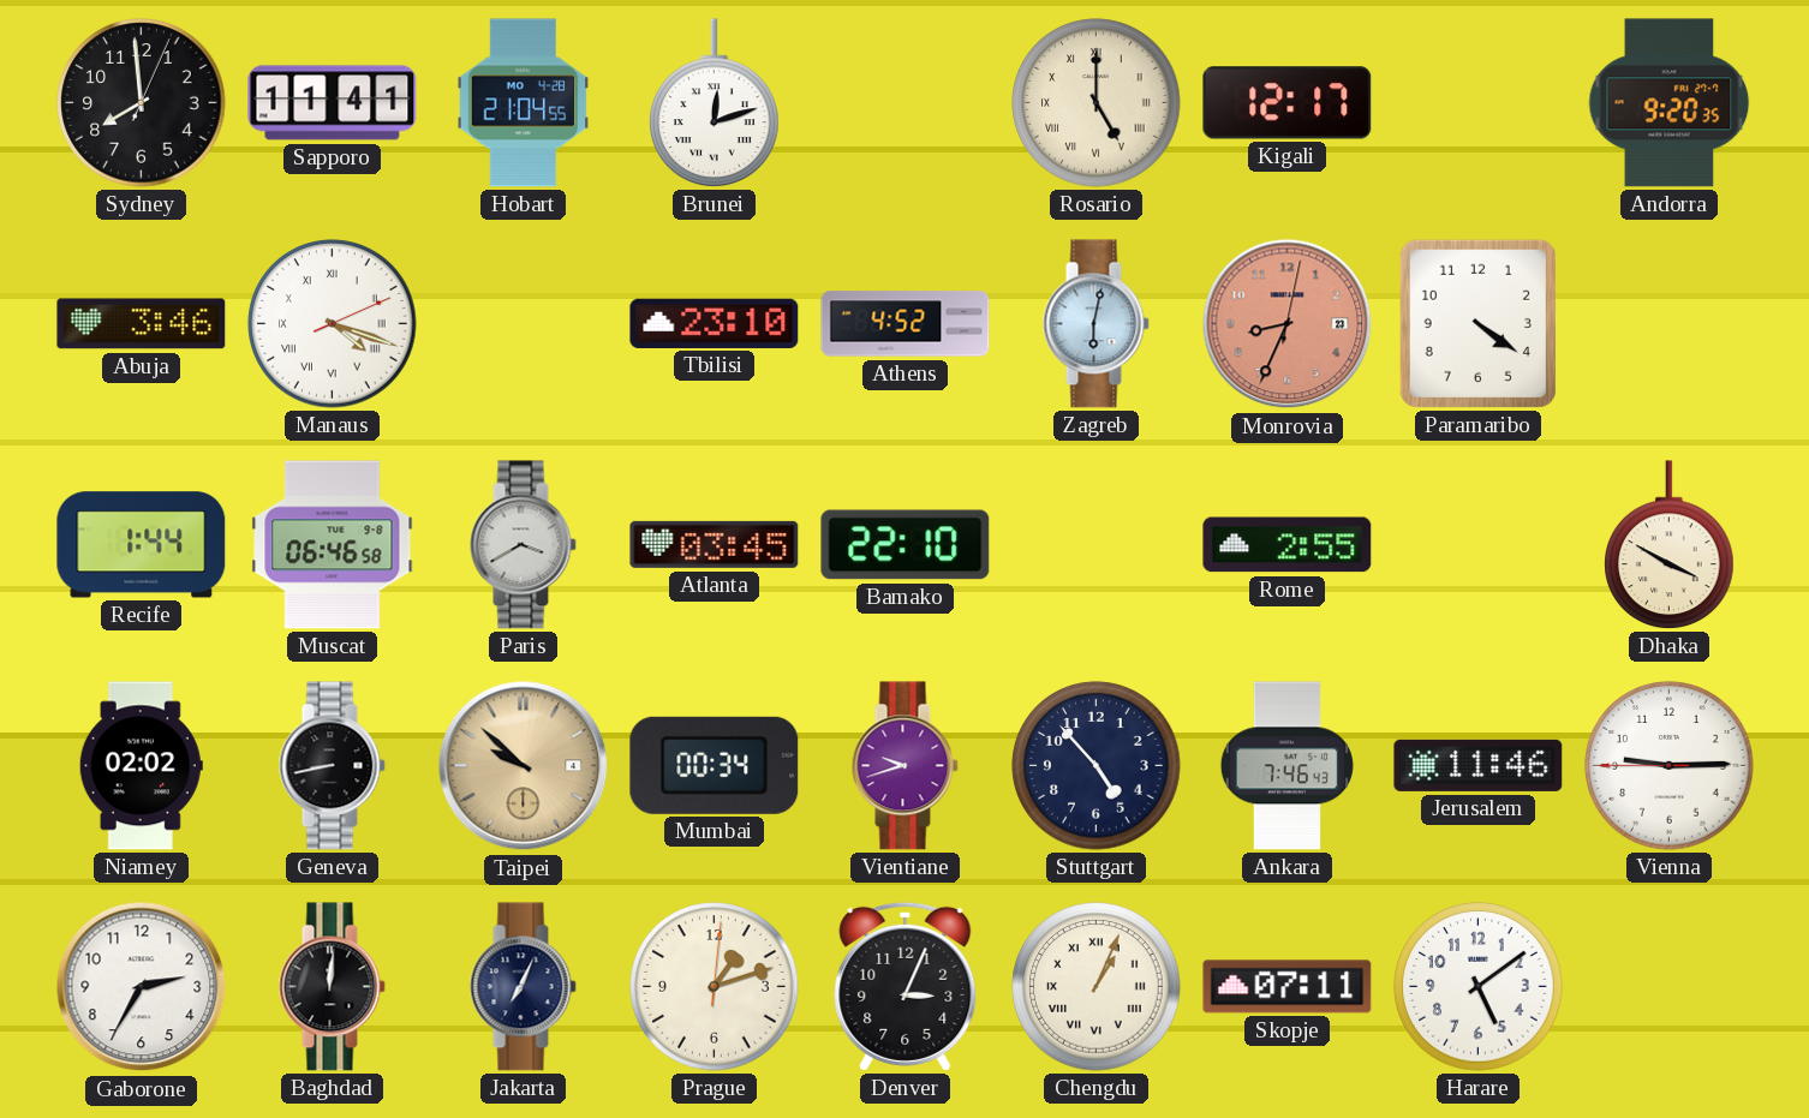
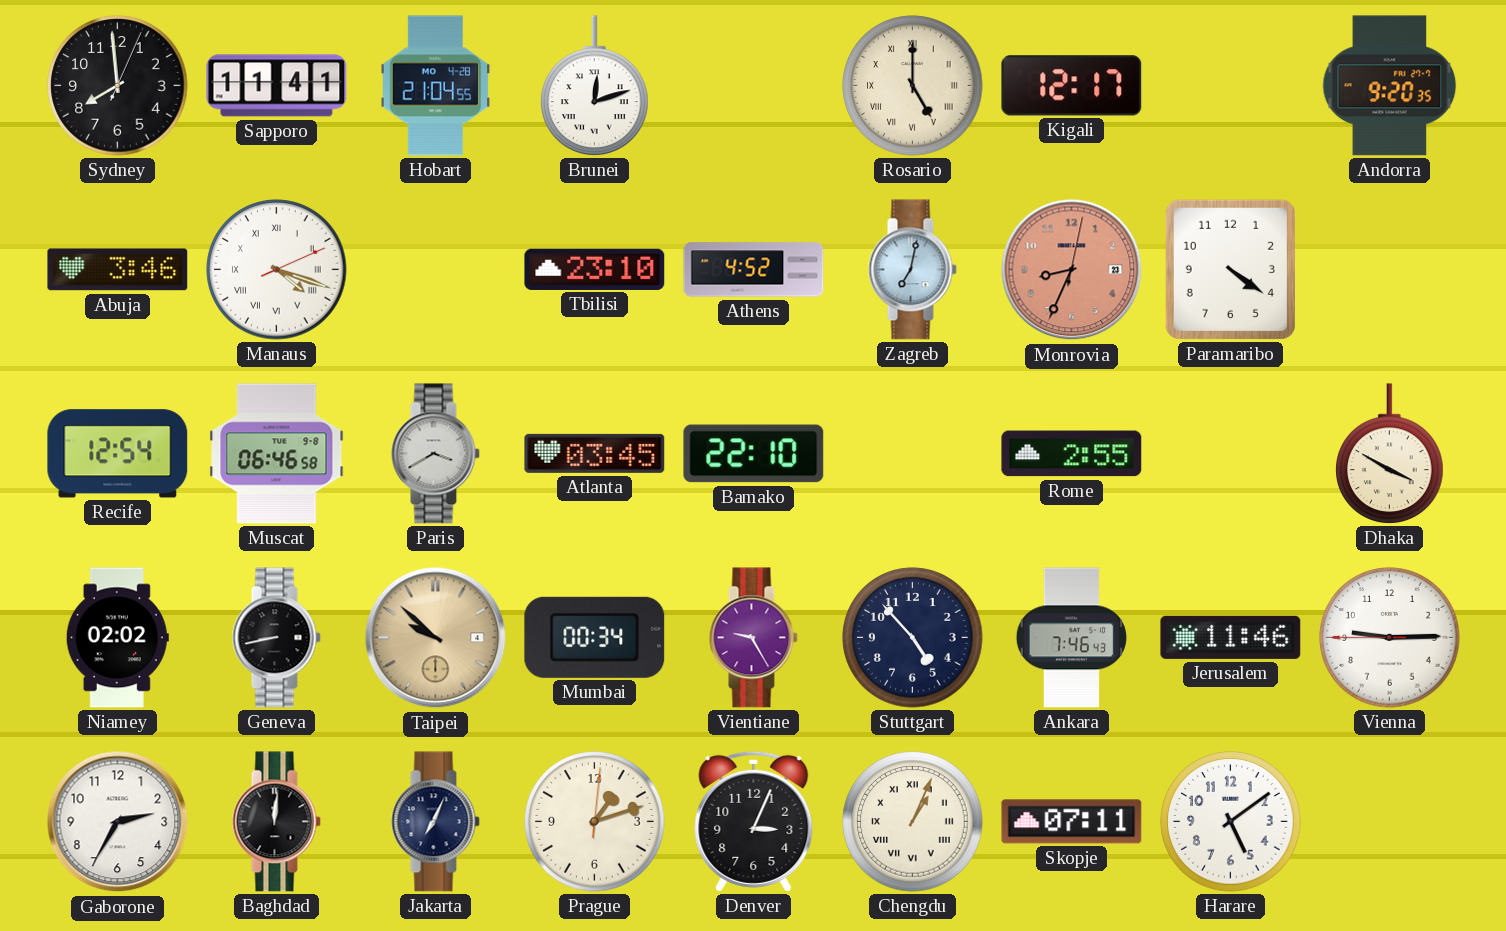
Zagreb: 6:02 -> 7:02
Recife: 1:44 -> 12:54
Vientiane: 9:42 -> 9:25
